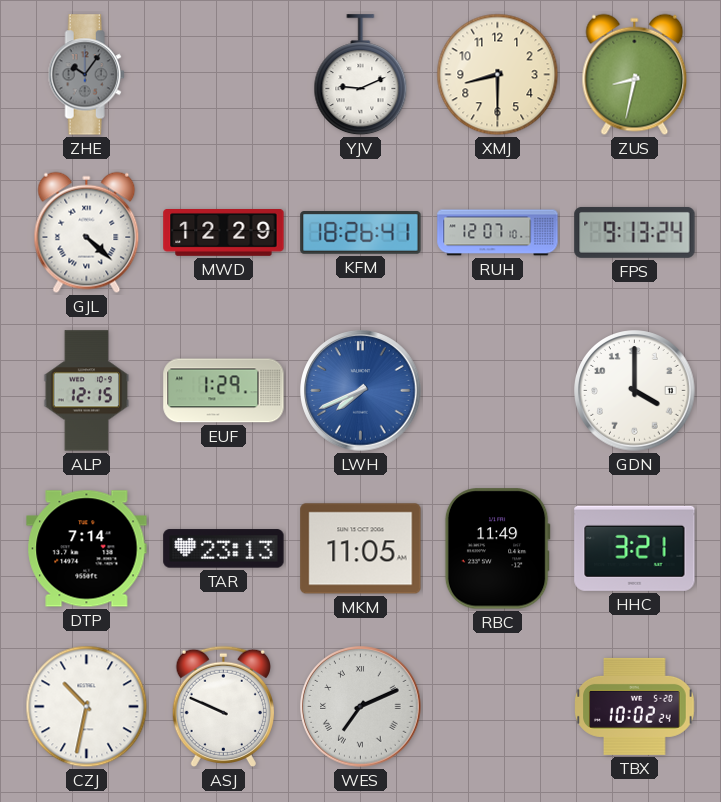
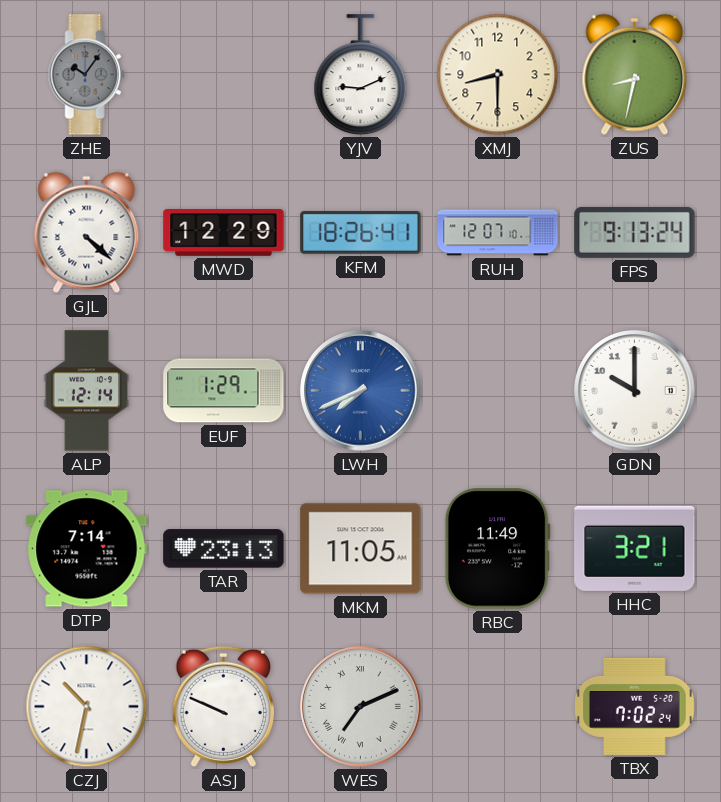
ALP: 12:15 -> 12:14
GDN: 4:00 -> 10:00
TBX: 10:02 -> 7:02
